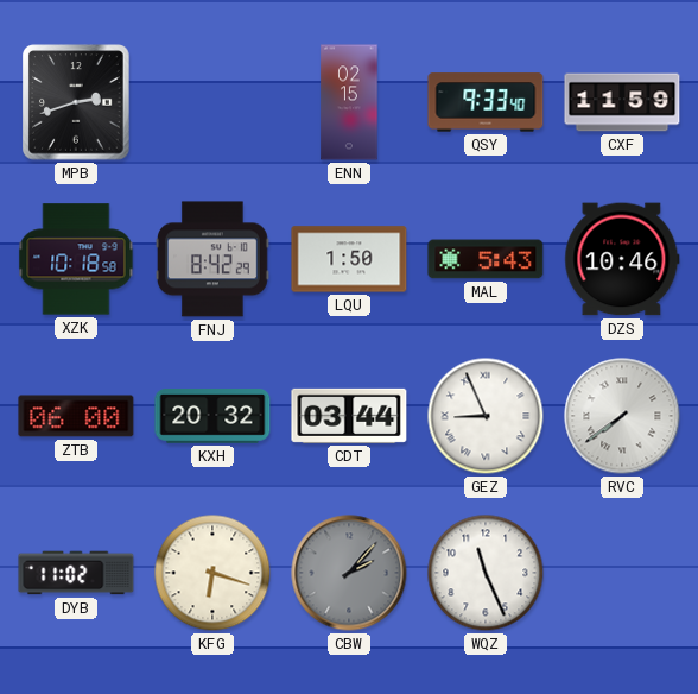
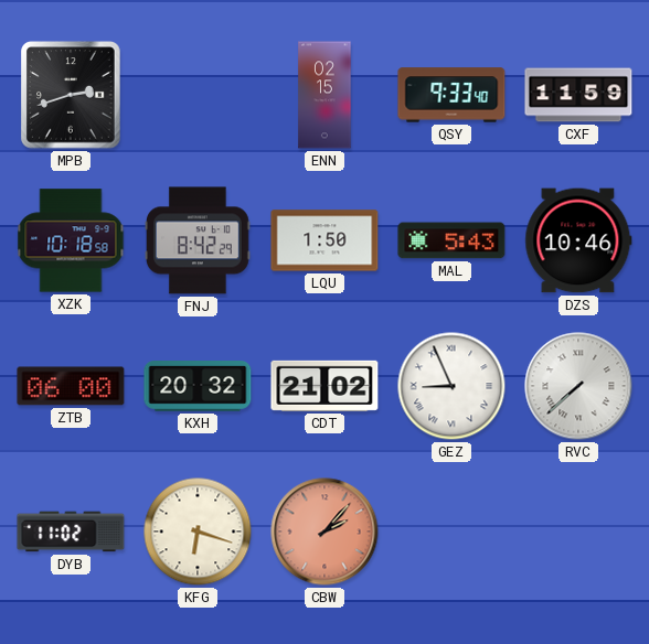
CDT: 03:44 -> 21:02
RVC: 7:39 -> 7:38
CBW dial: grey -> salmon
WQZ: 11:26 -> none
